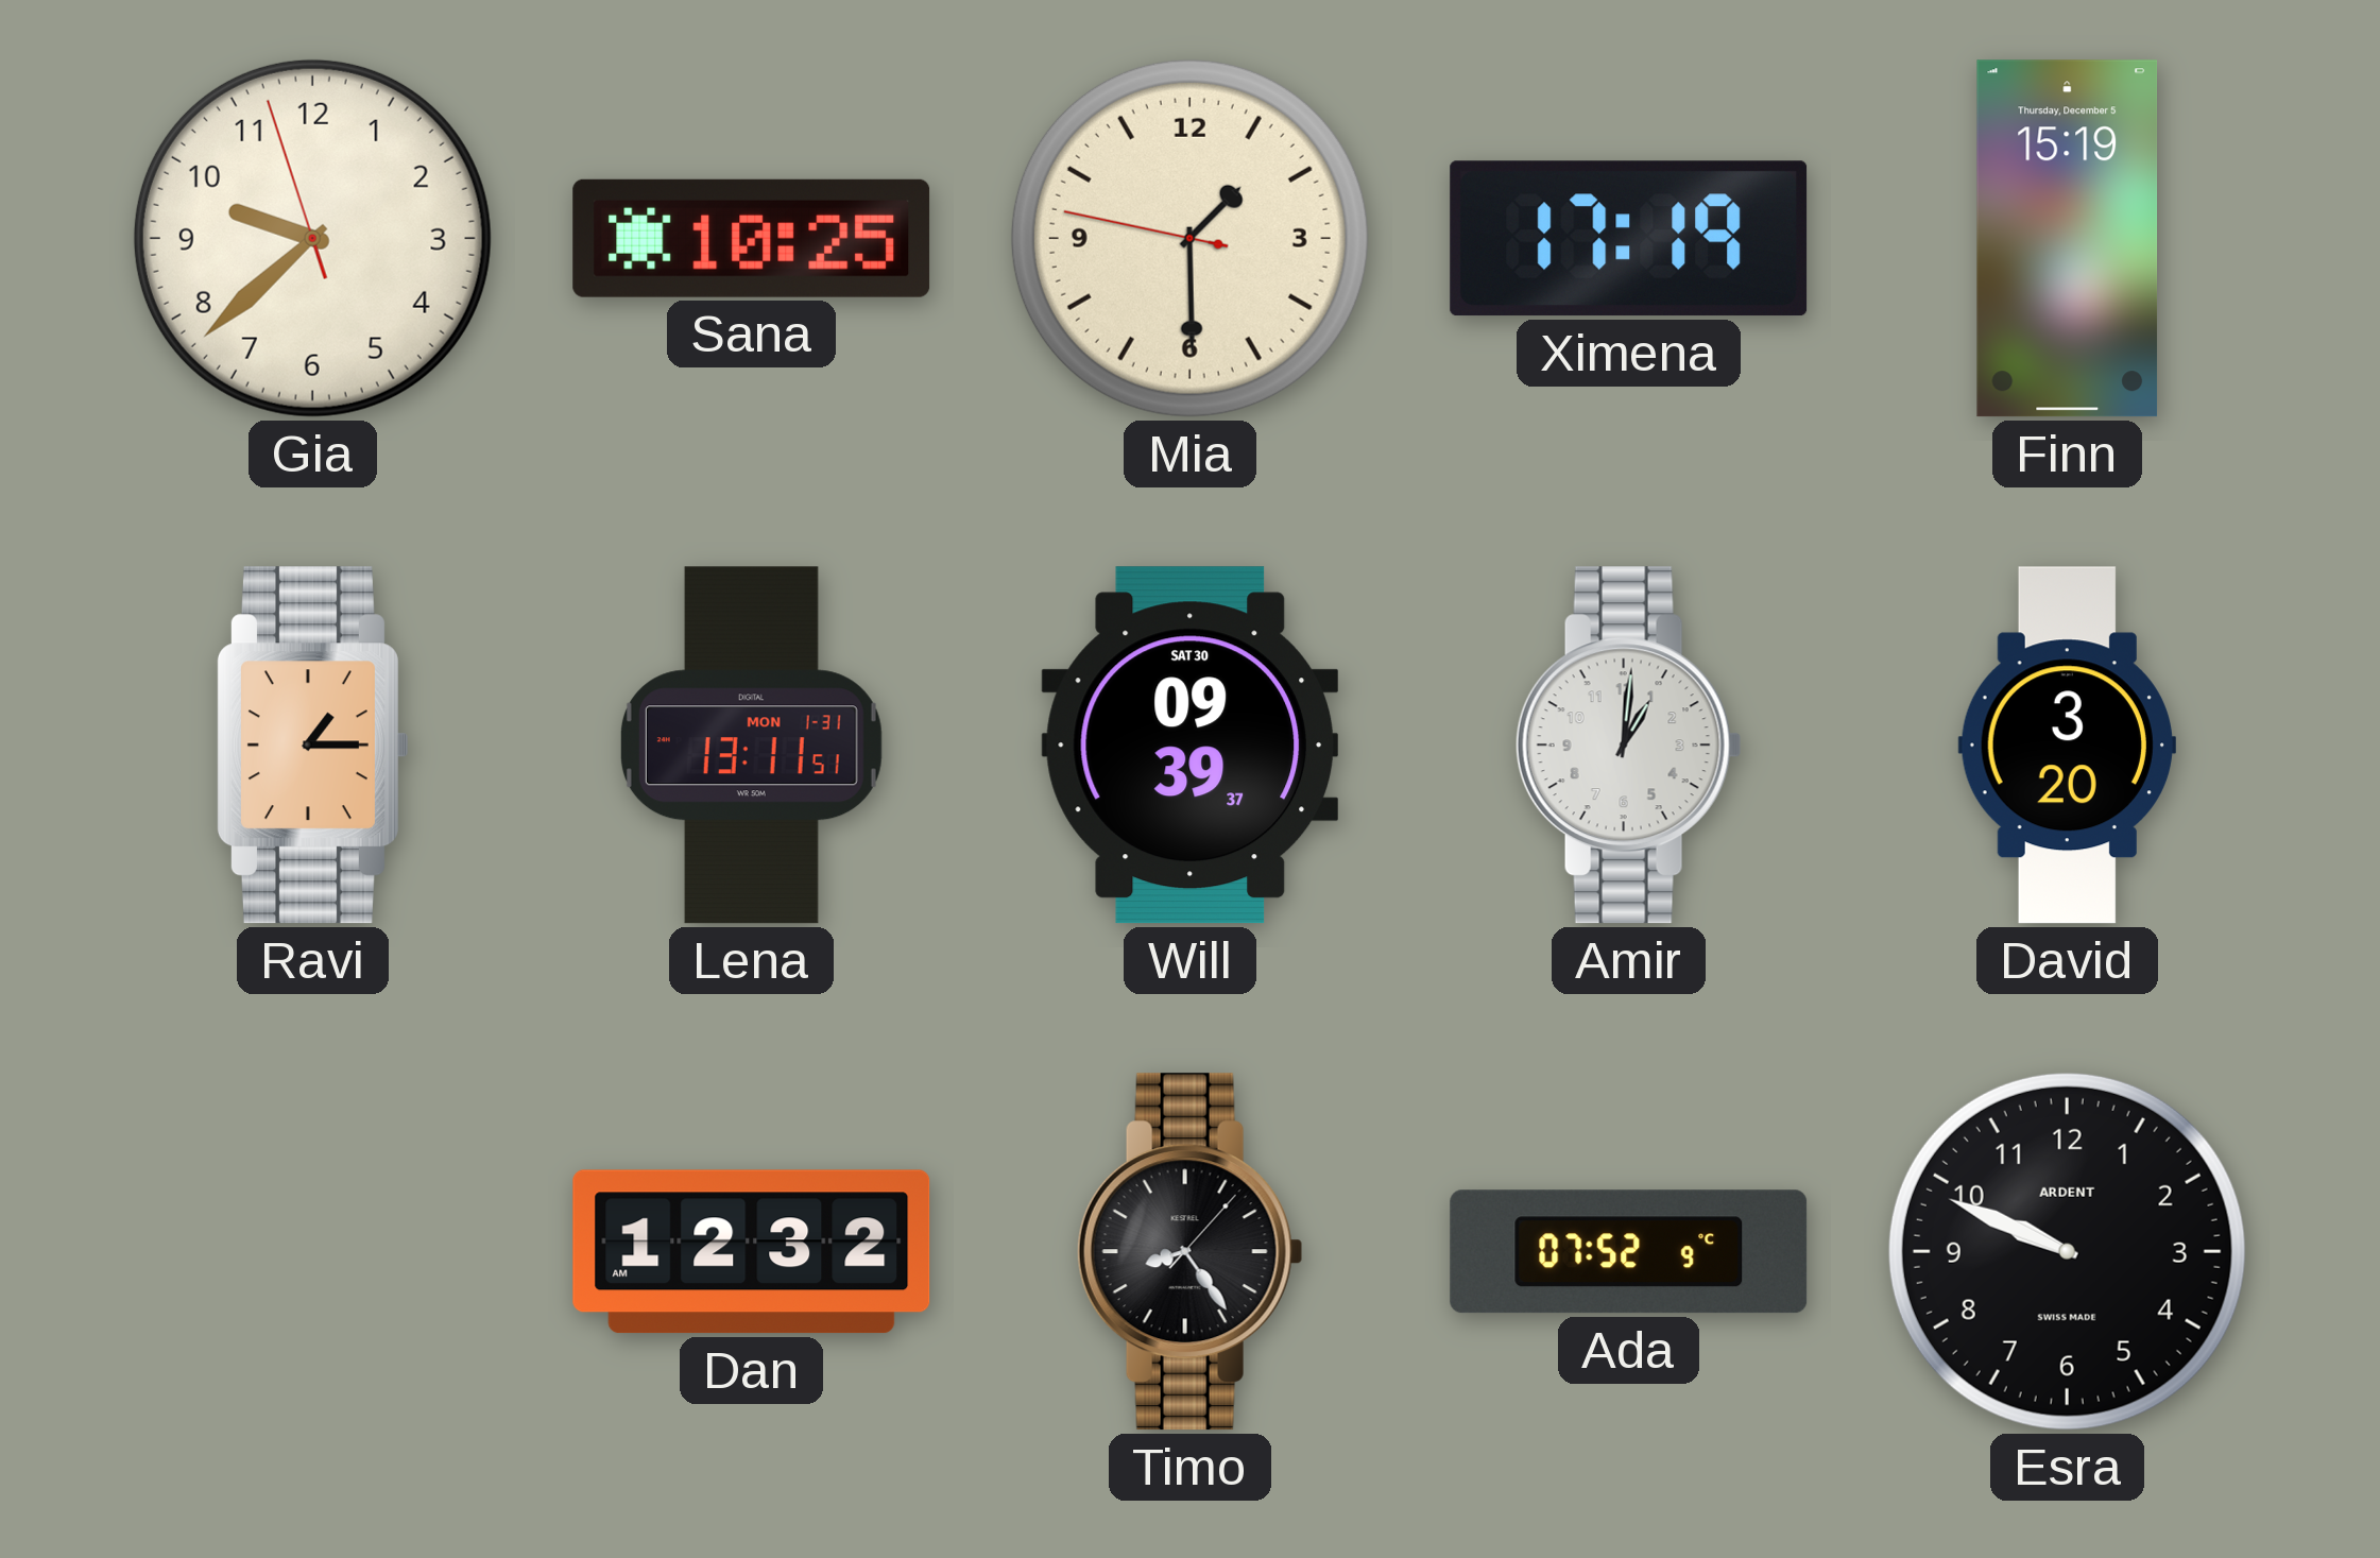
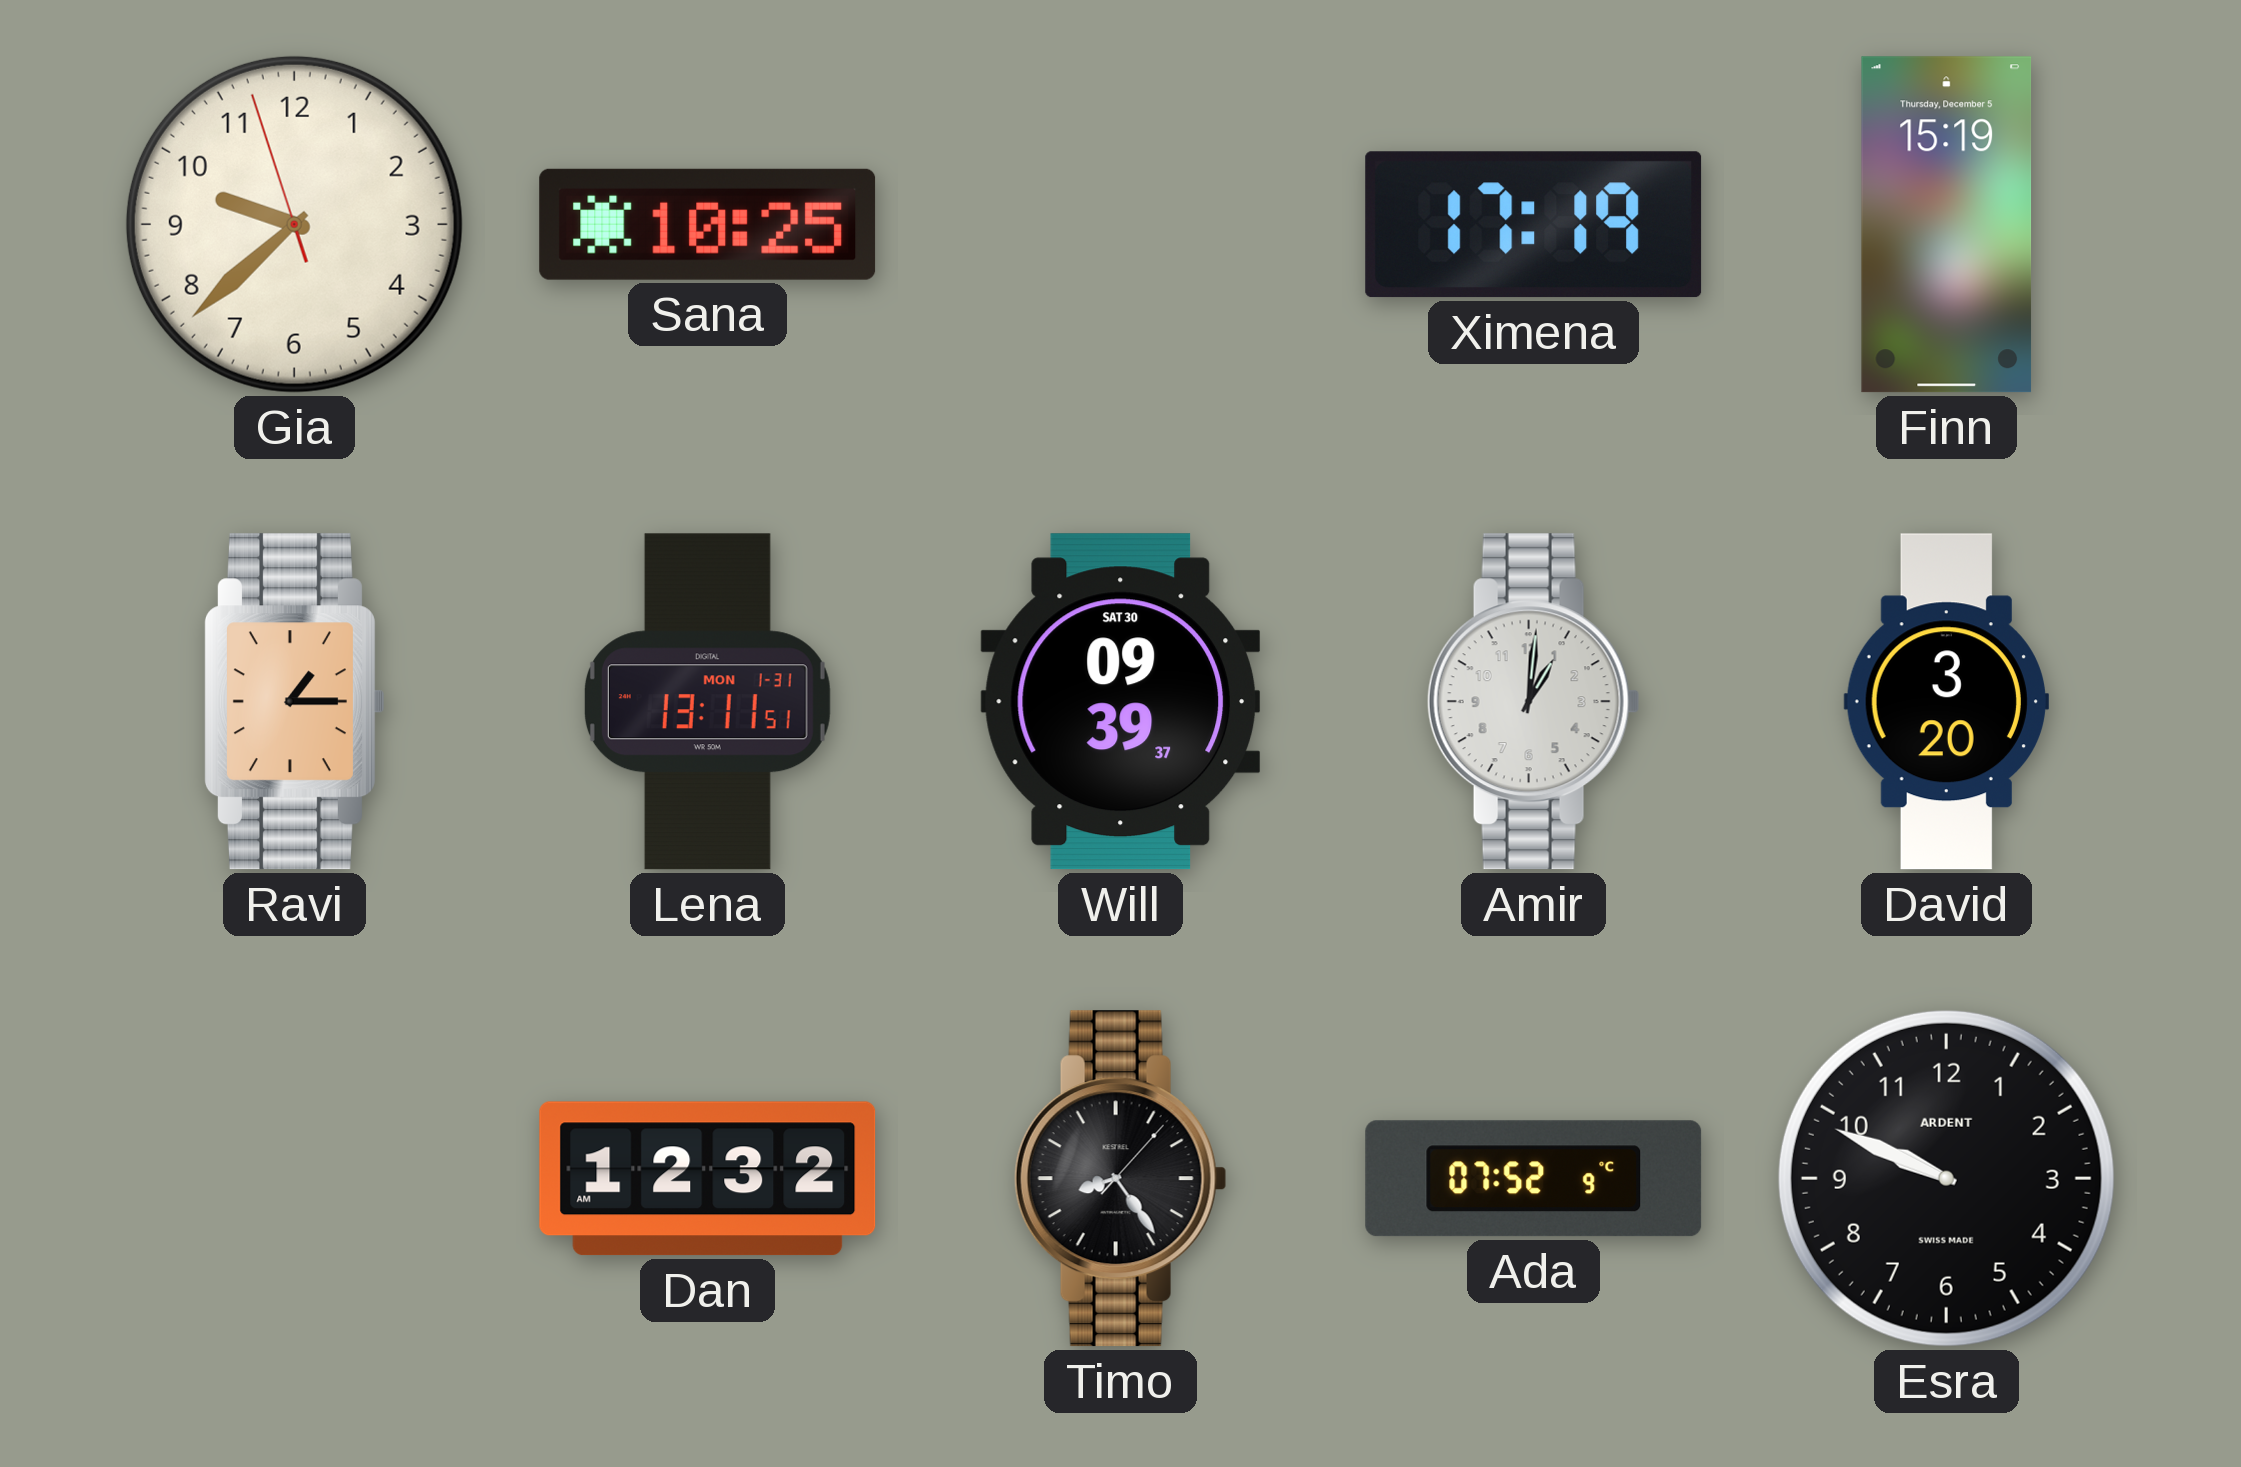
Mia: 1:29 -> none
